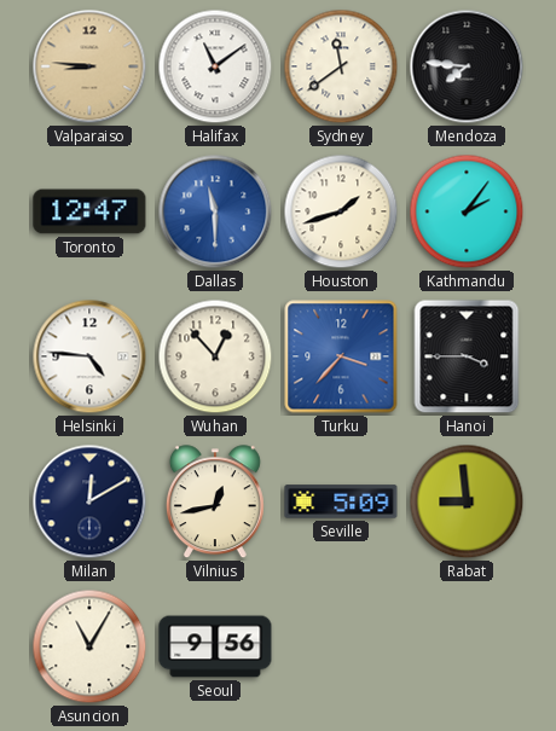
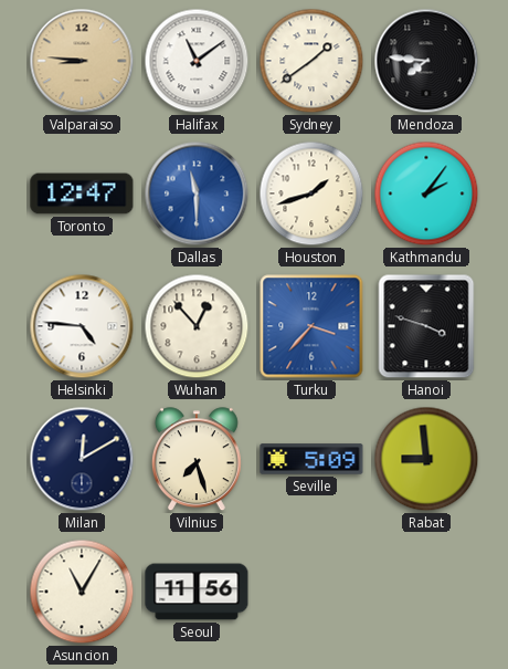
Sydney: 11:39 -> 1:39
Hanoi: 3:45 -> 3:48
Vilnius: 12:43 -> 7:27
Seoul: 9:56 -> 11:56
